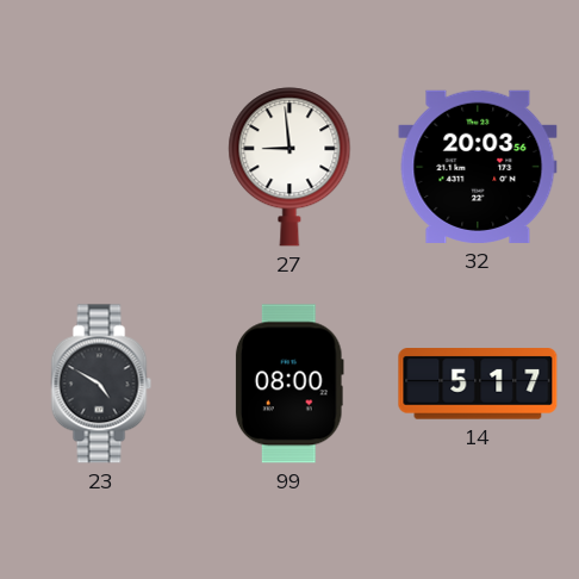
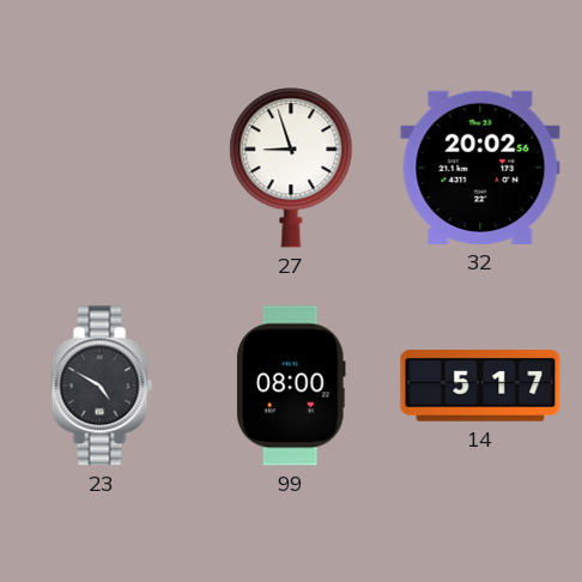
27: 8:59 -> 8:57
32: 20:03 -> 20:02
